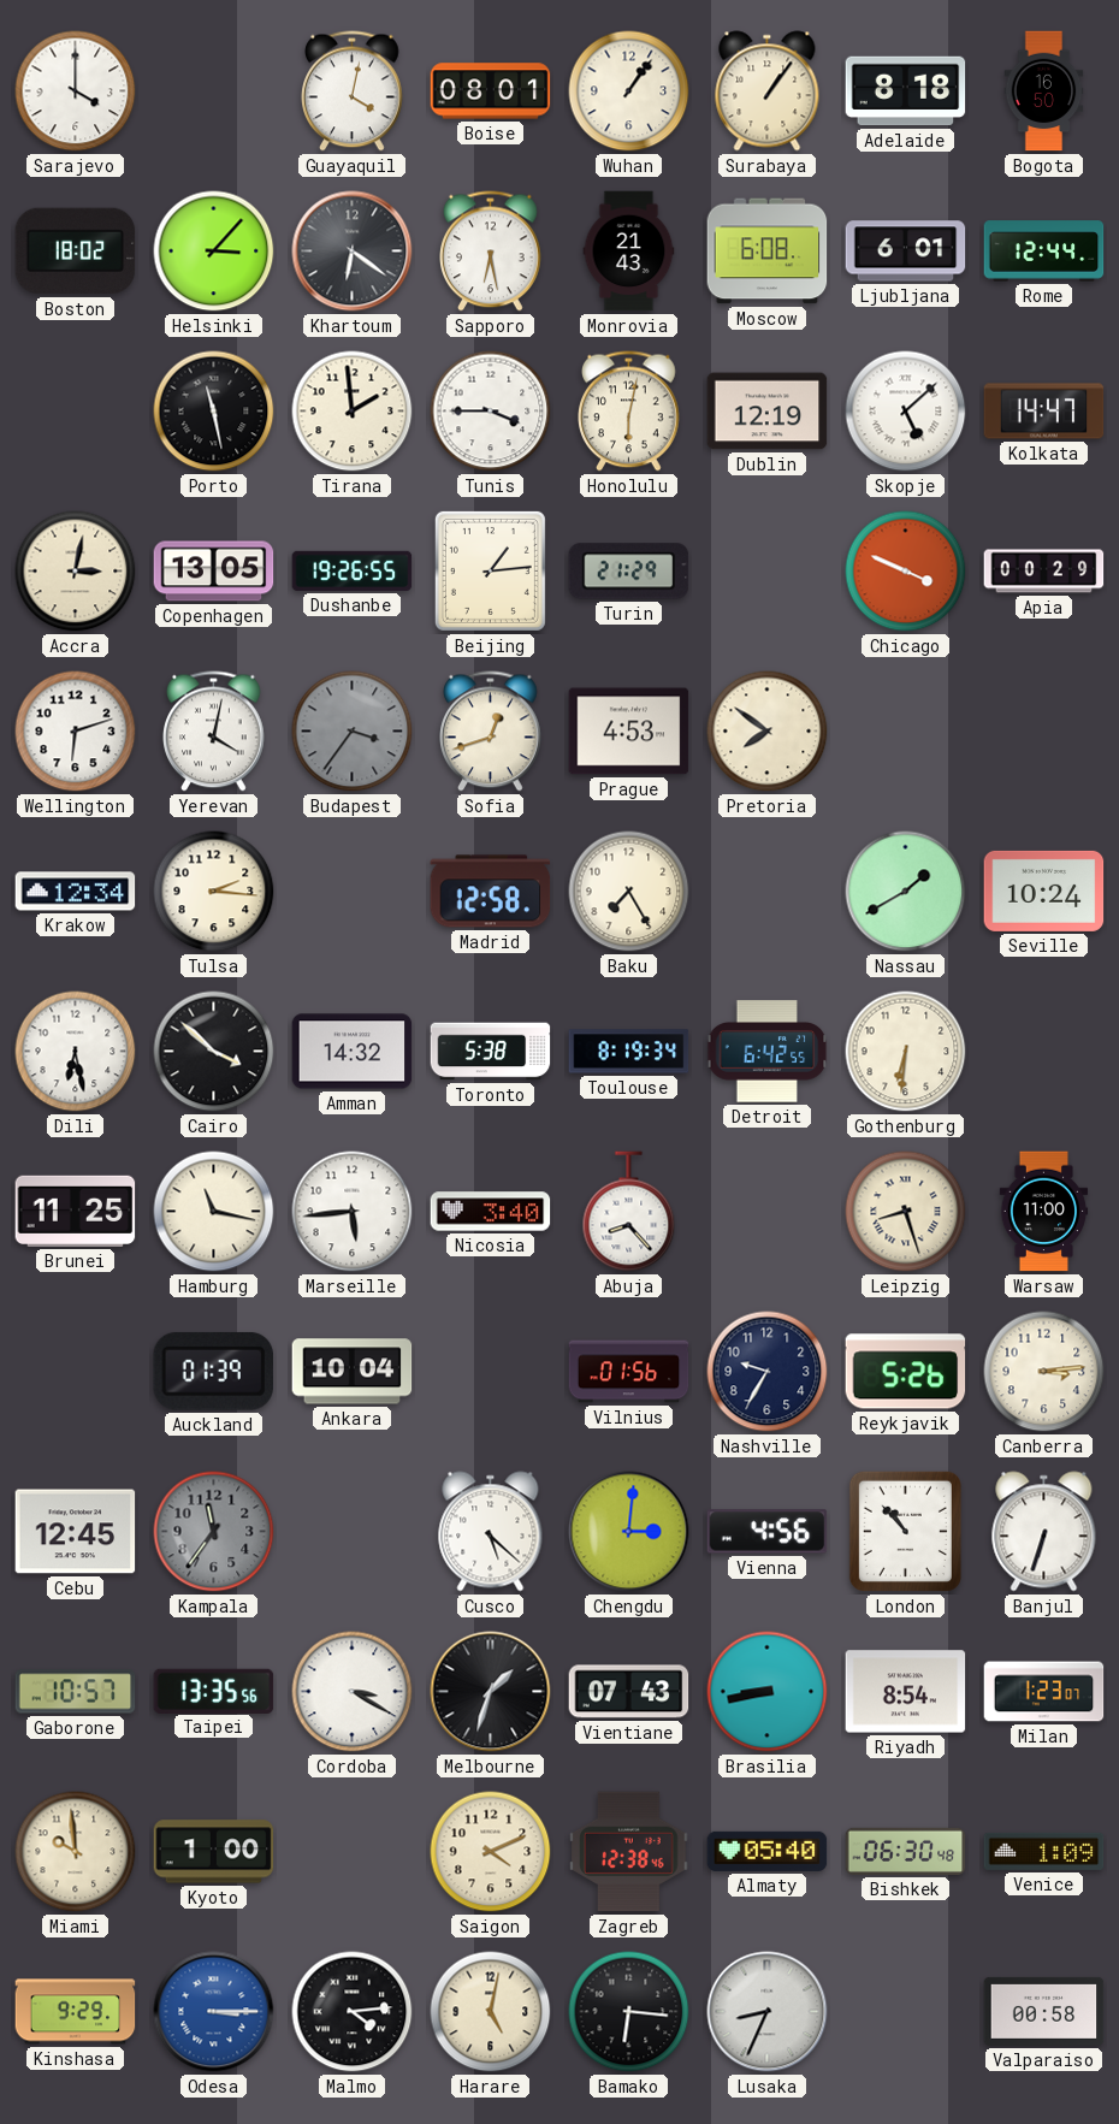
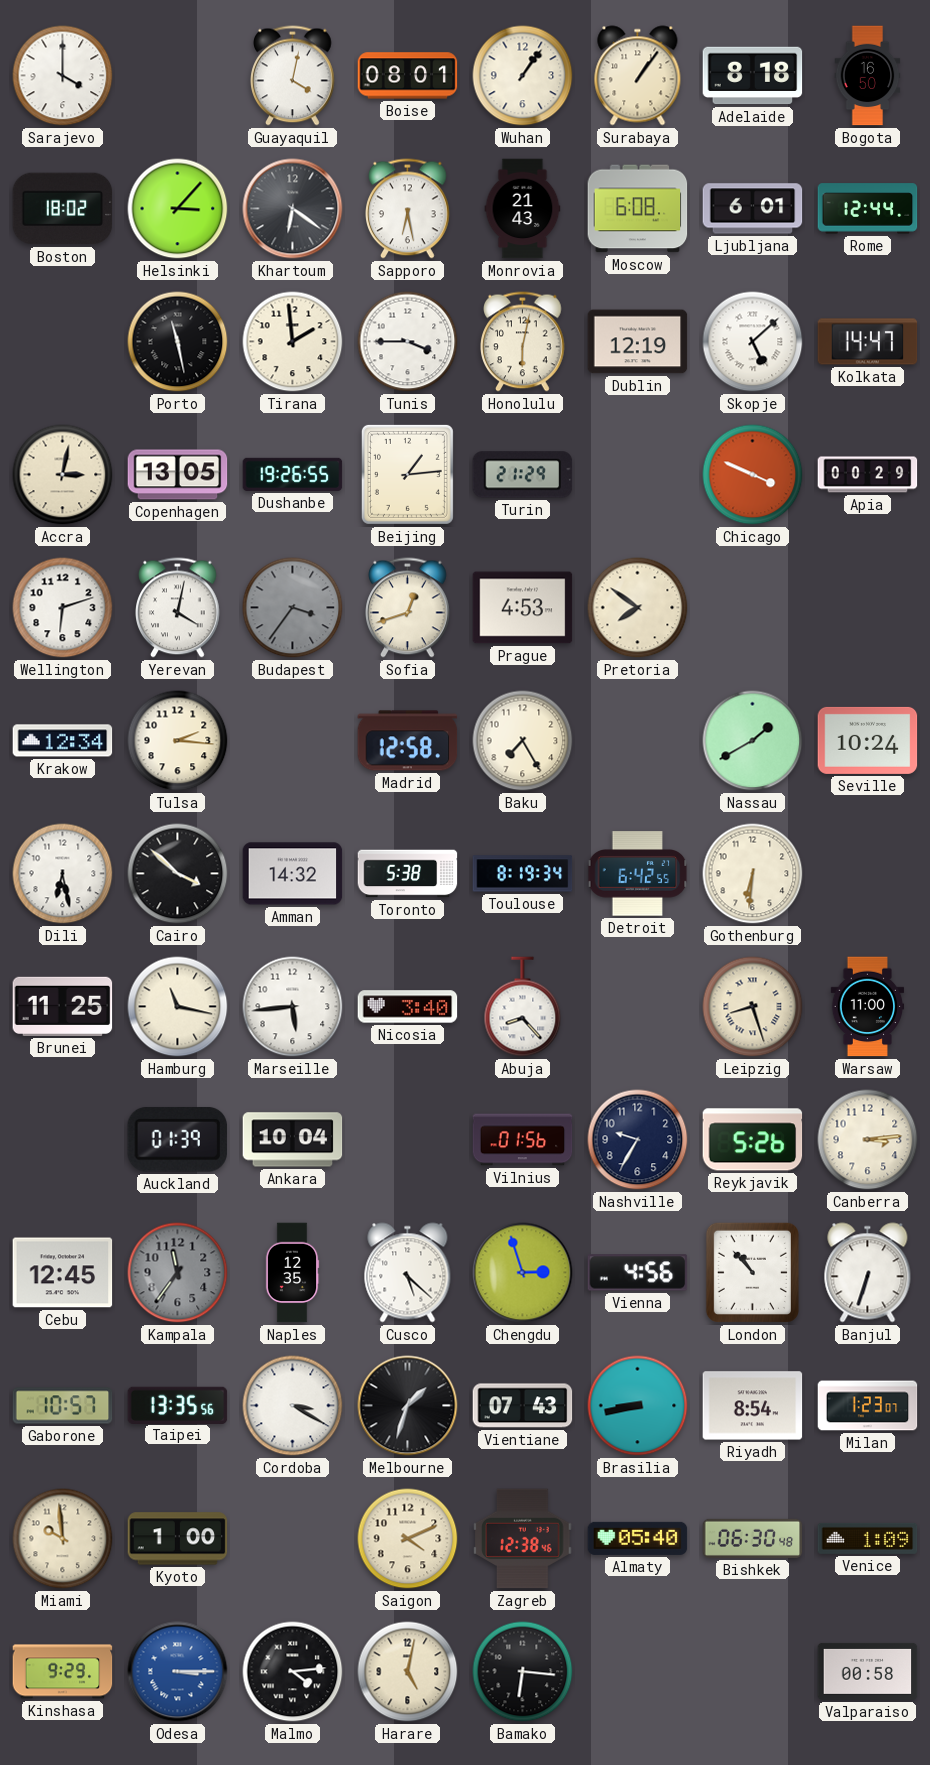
Naples: none -> 12:35
Chengdu: 3:01 -> 2:57
Lusaka: 8:34 -> none
